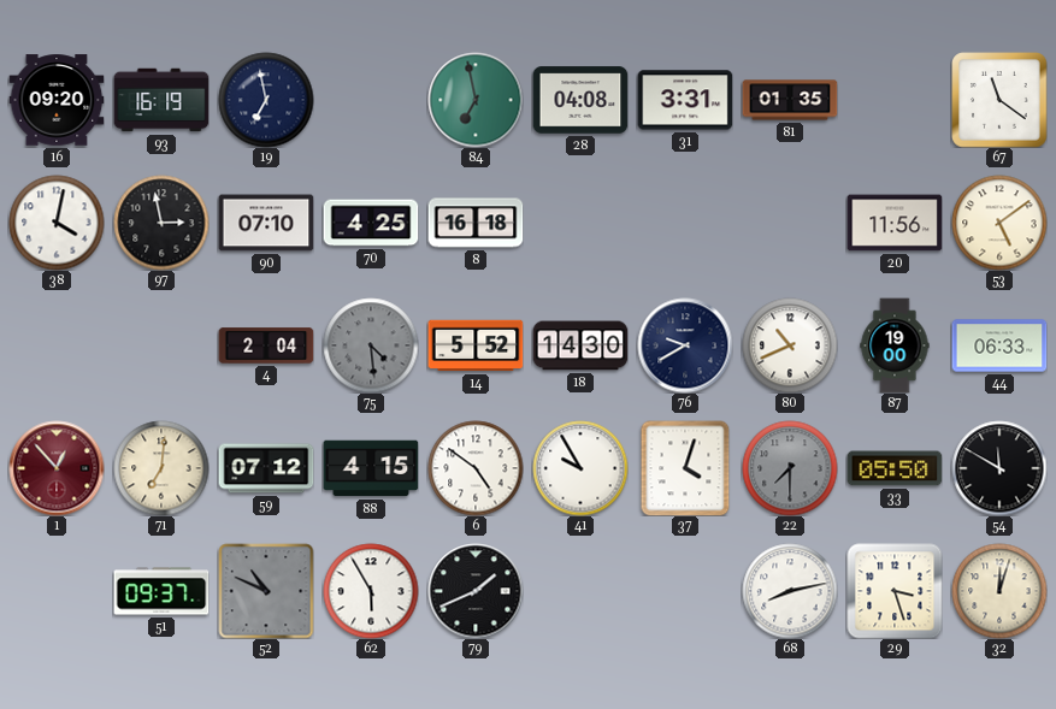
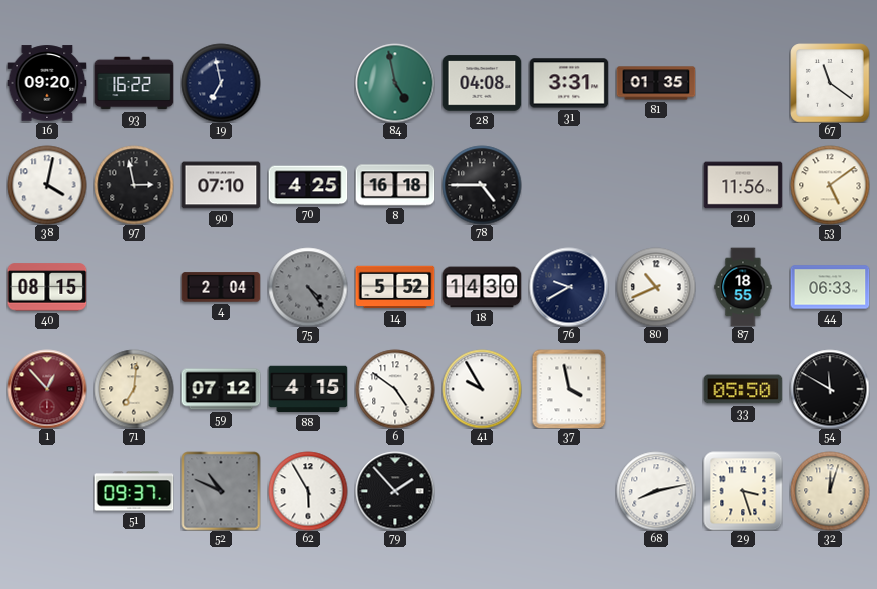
93: 16:19 -> 16:22
84: 6:58 -> 4:58
78: none -> 4:45
40: none -> 08:15
75: 4:29 -> 4:24
87: 19:00 -> 18:55
37: 4:03 -> 3:58
22: 7:30 -> none
79: 1:41 -> 1:53
